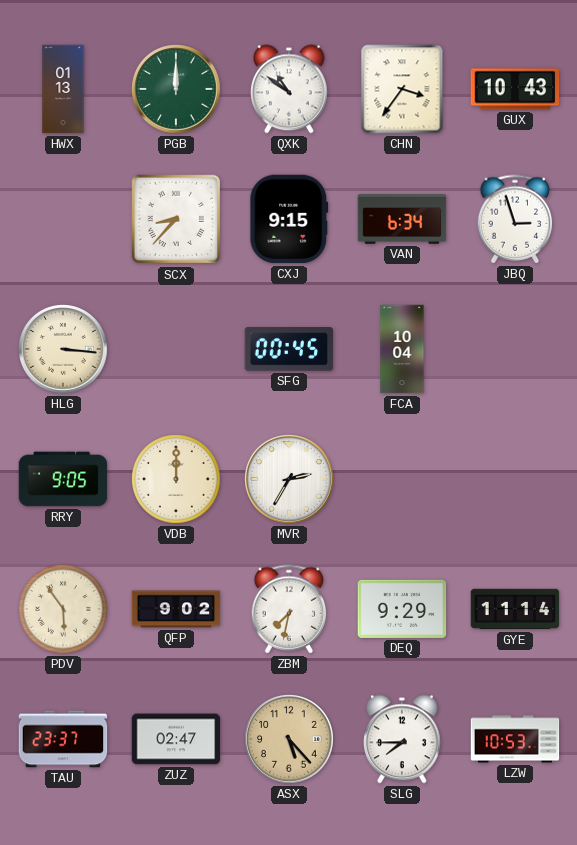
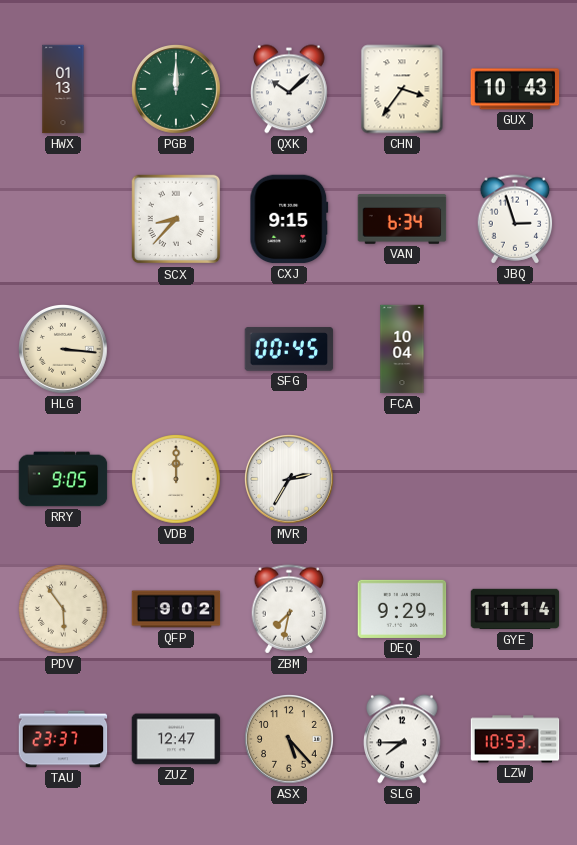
QXK: 10:51 -> 10:08
ZUZ: 02:47 -> 12:47
